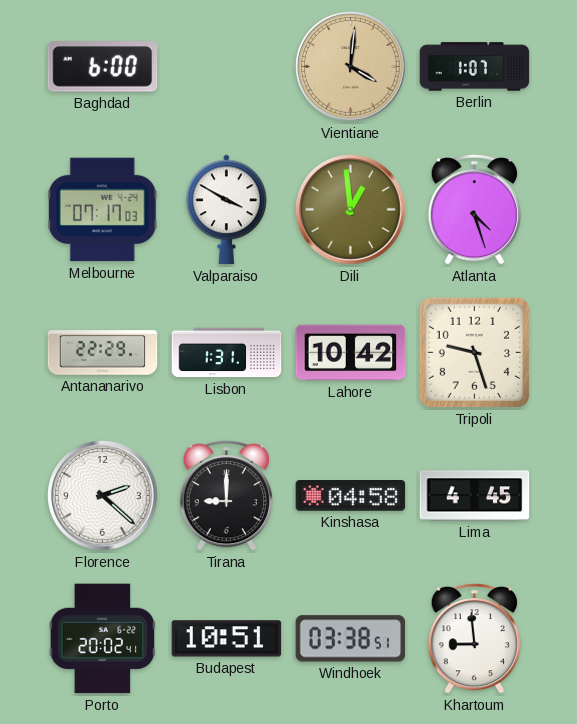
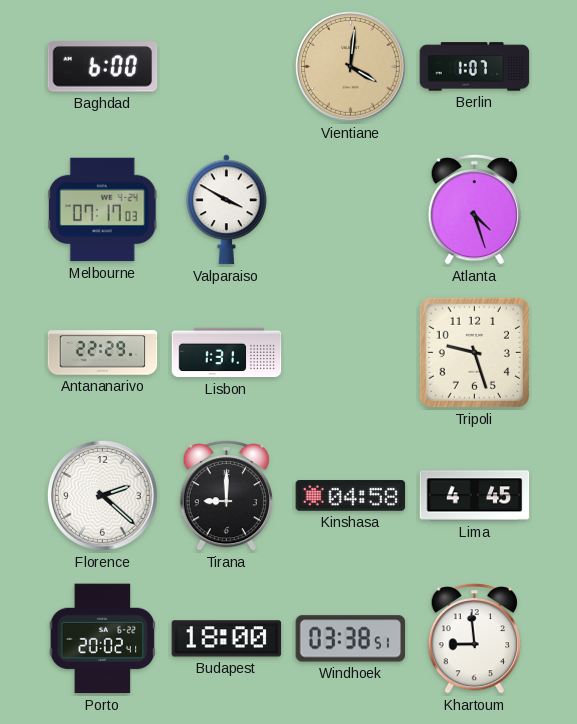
Dili: 12:59 -> none
Lahore: 10:42 -> none
Budapest: 10:51 -> 18:00
